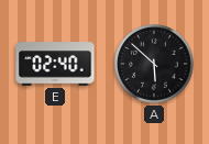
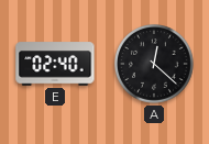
A: 5:52 -> 12:22
